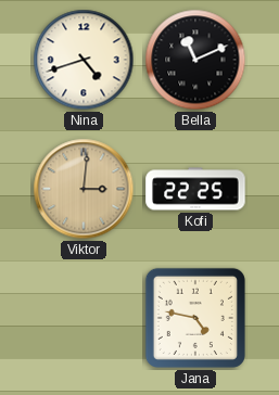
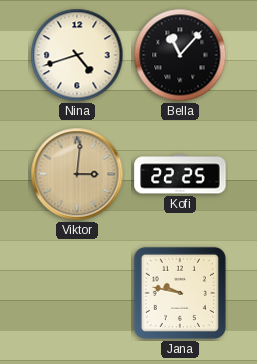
Bella: 11:11 -> 11:07
Jana: 4:47 -> 9:47
